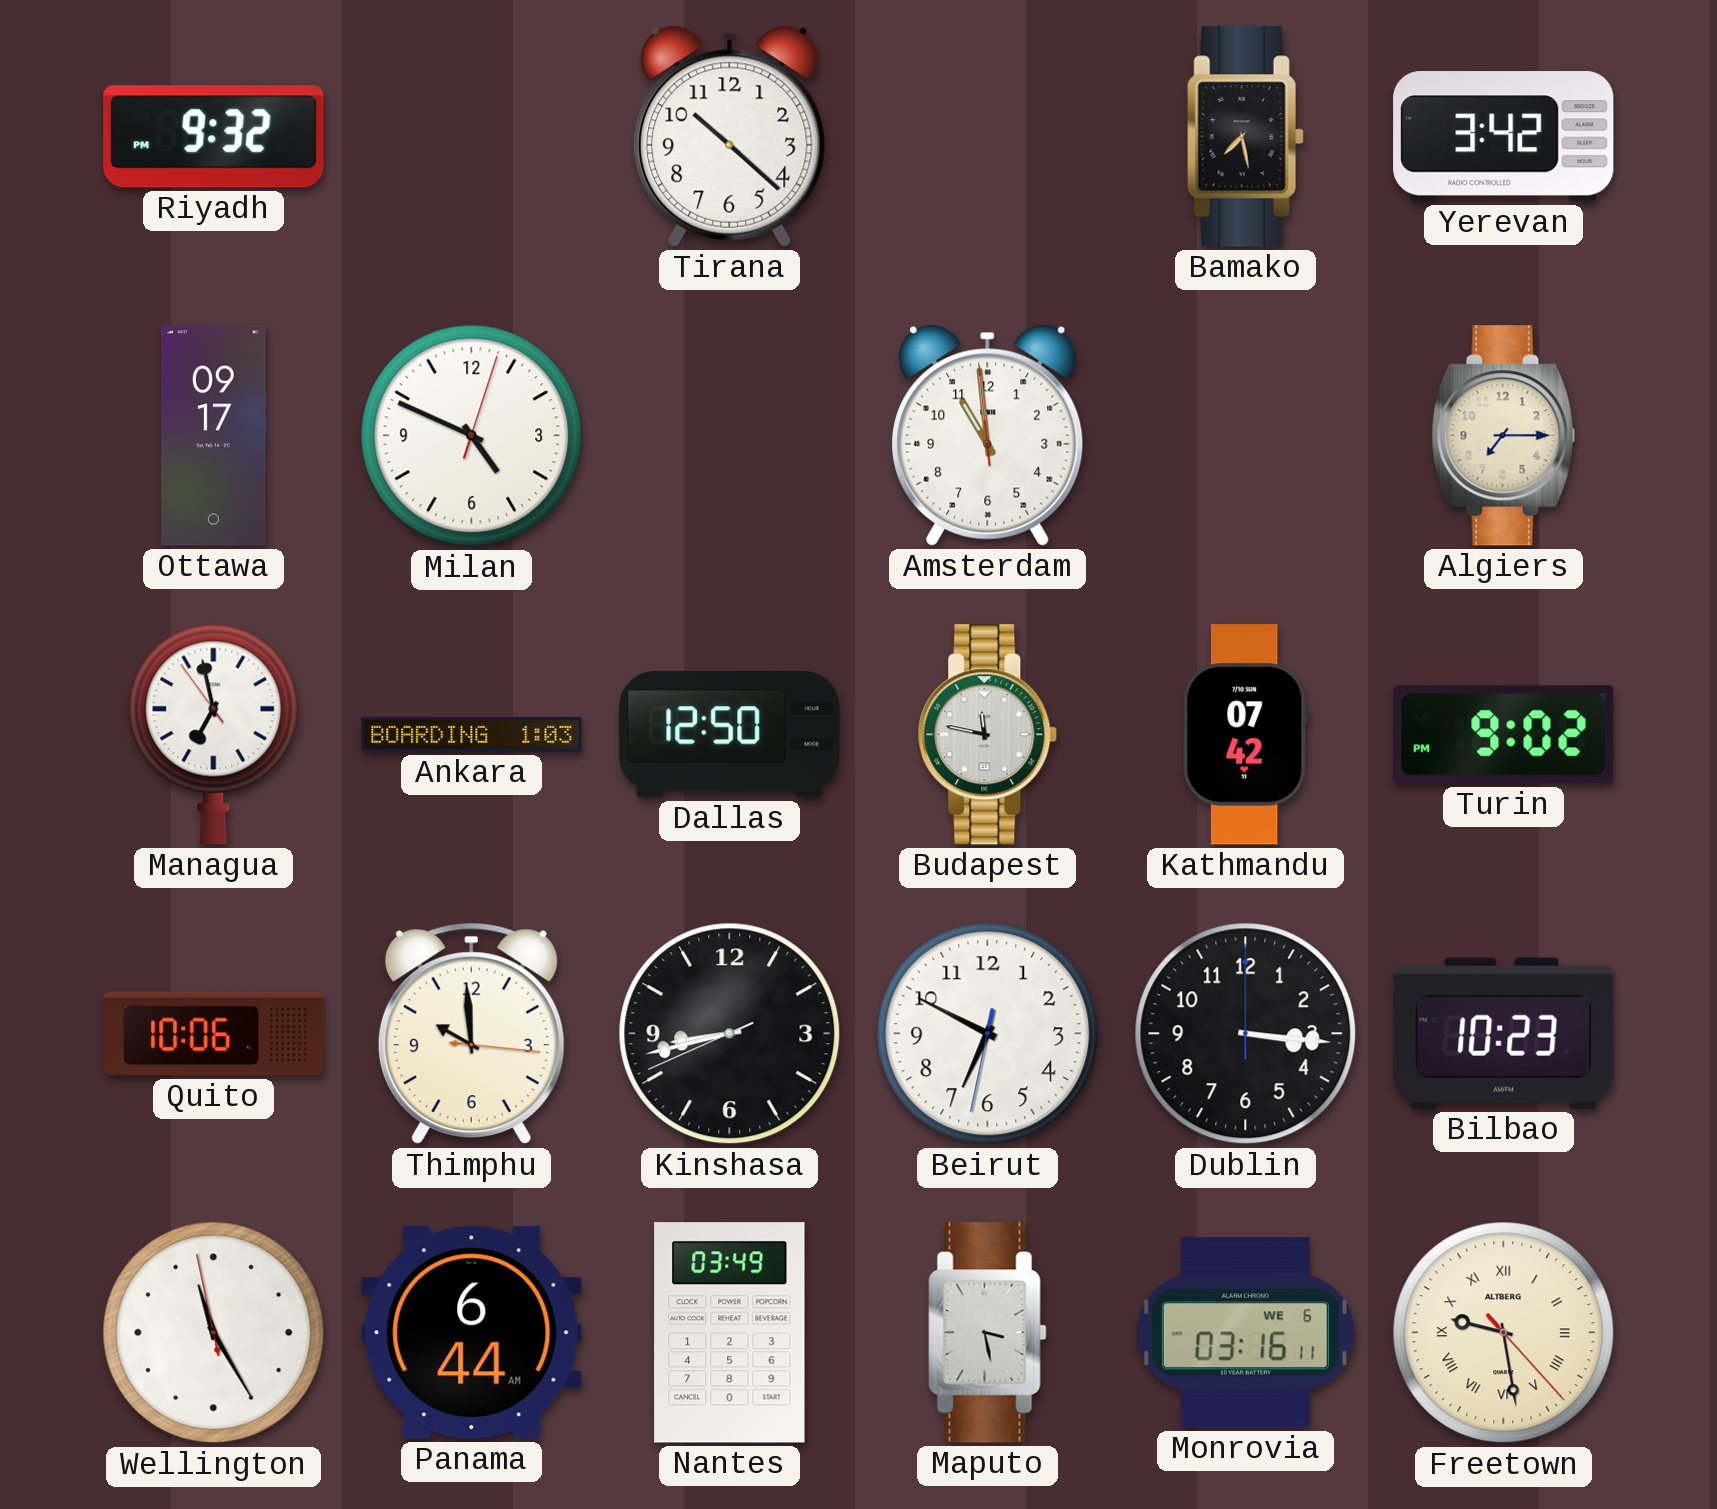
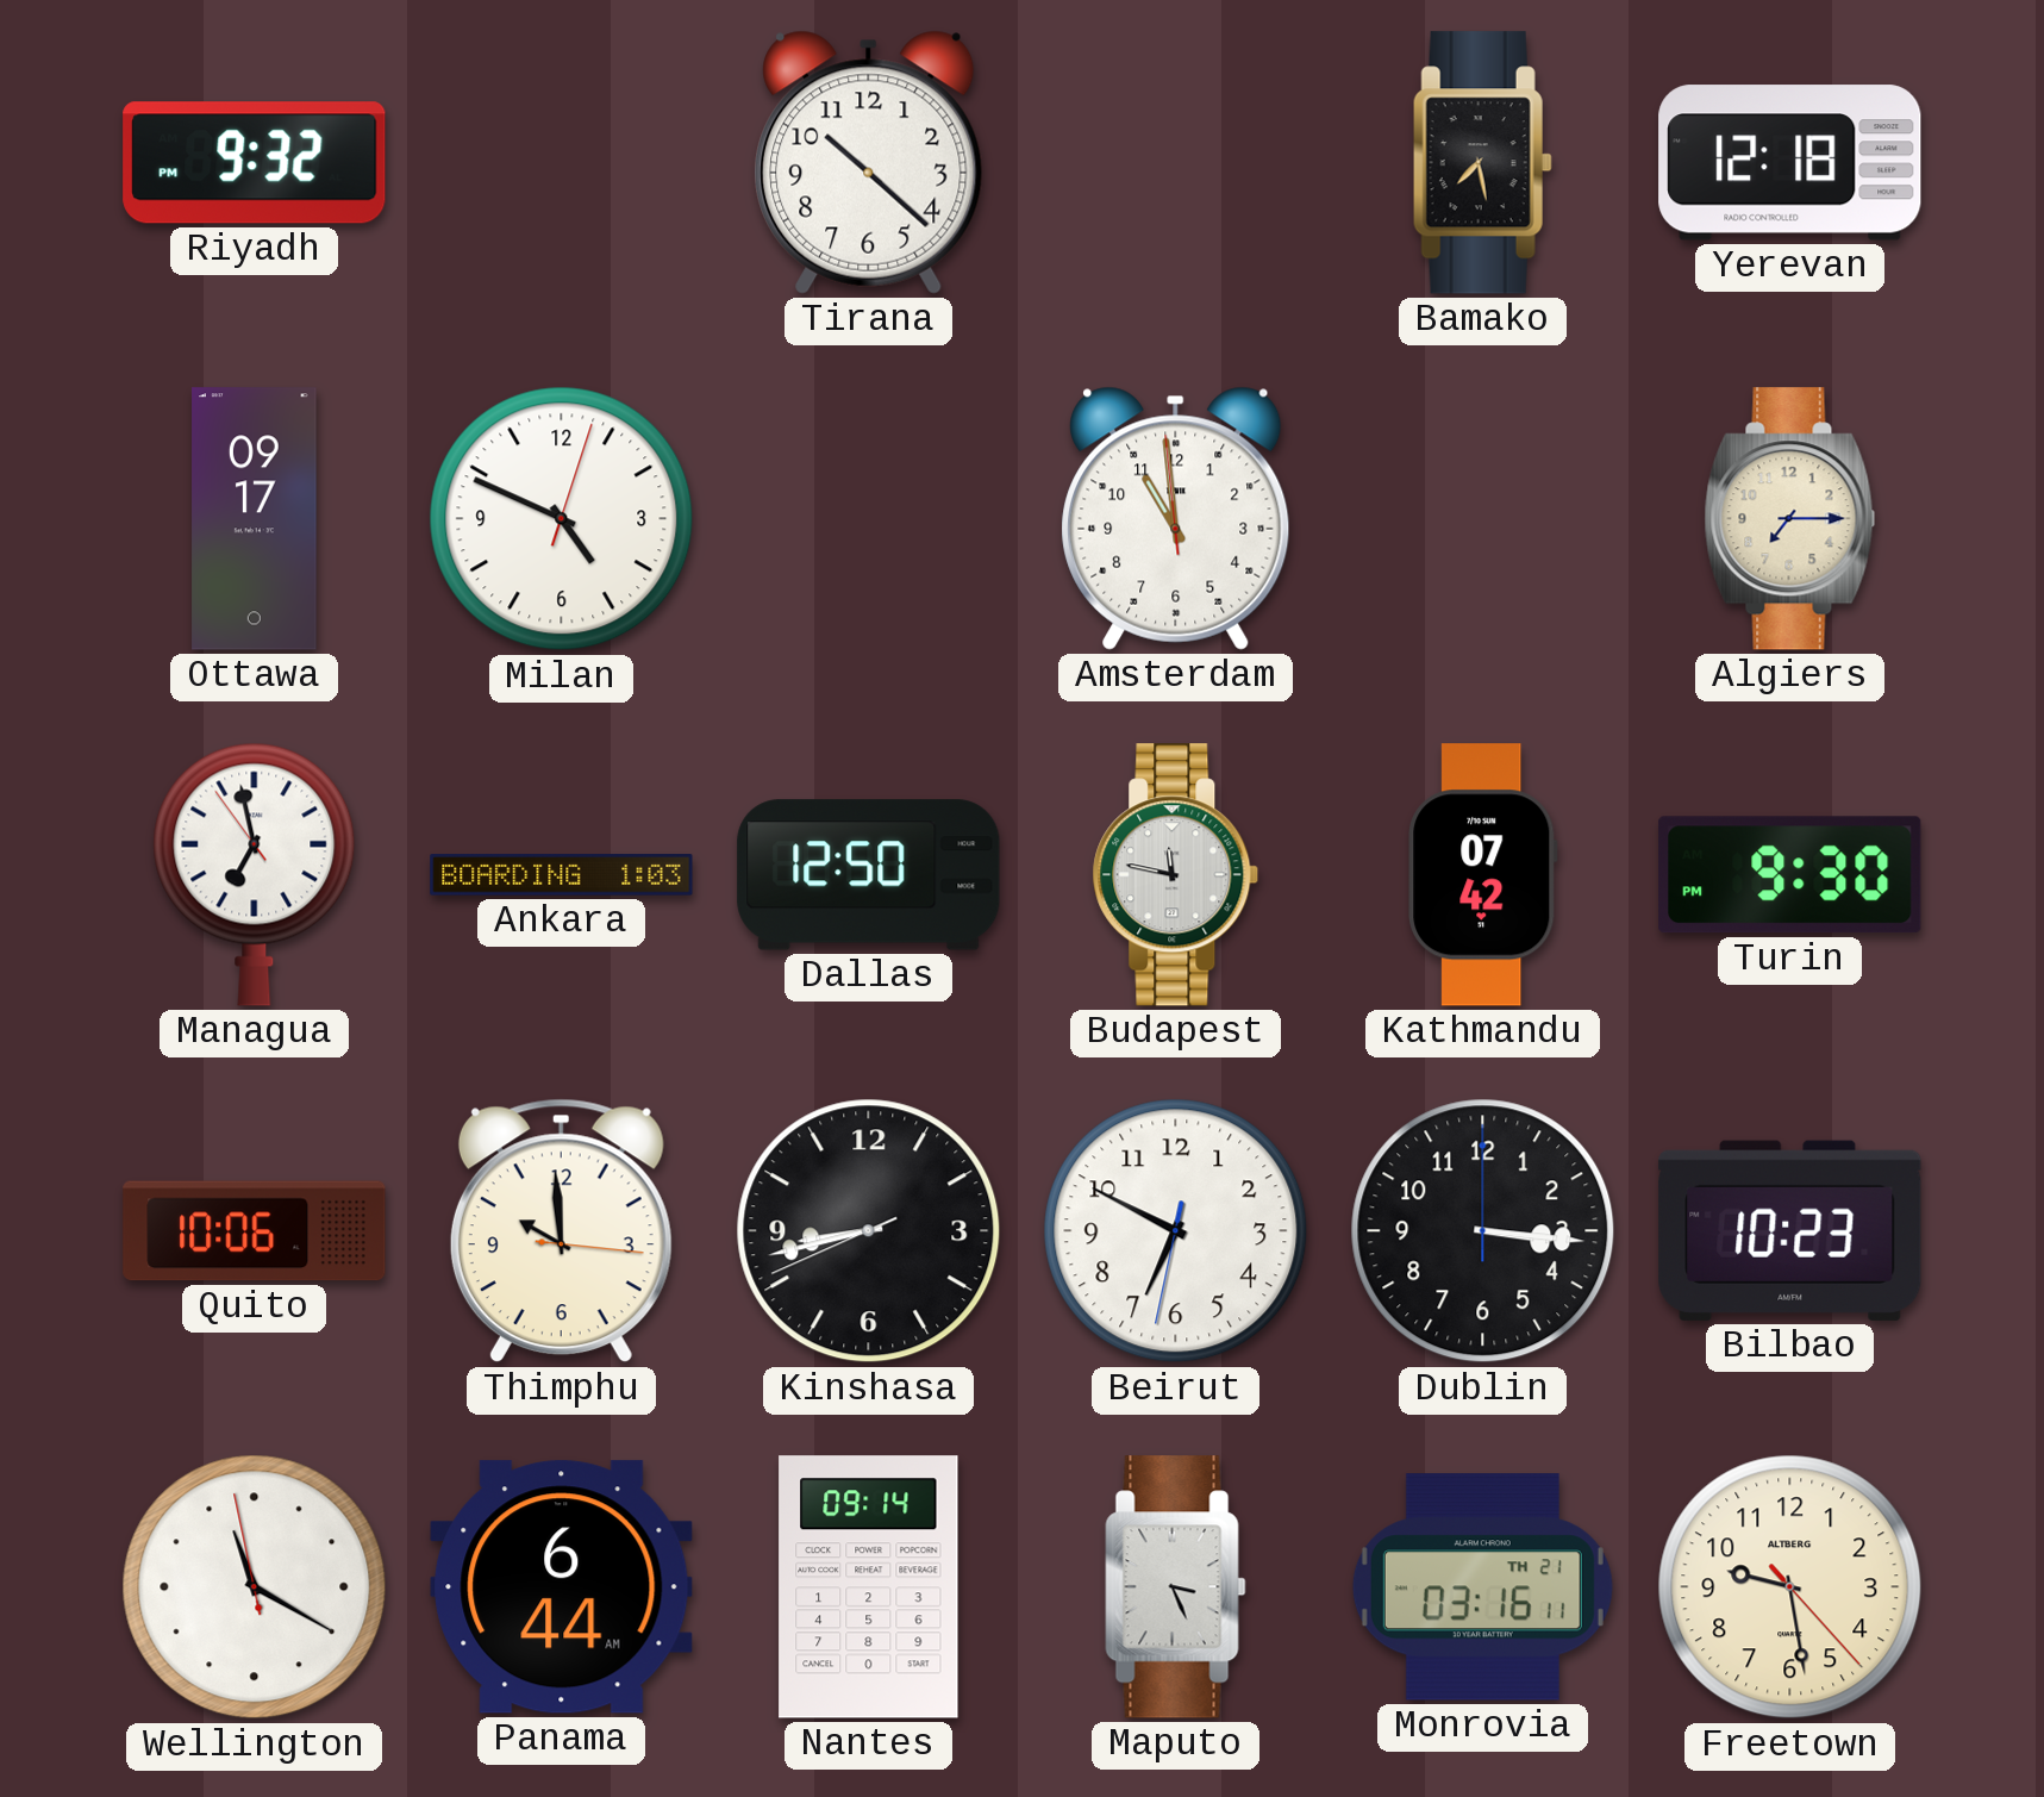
Yerevan: 3:42 -> 12:18
Turin: 9:02 -> 9:30
Wellington: 11:24 -> 11:19
Nantes: 03:49 -> 09:14
Maputo: 3:28 -> 3:26
Monrovia date: WE 6 -> TH 21
Freetown numerals: Roman -> Arabic
